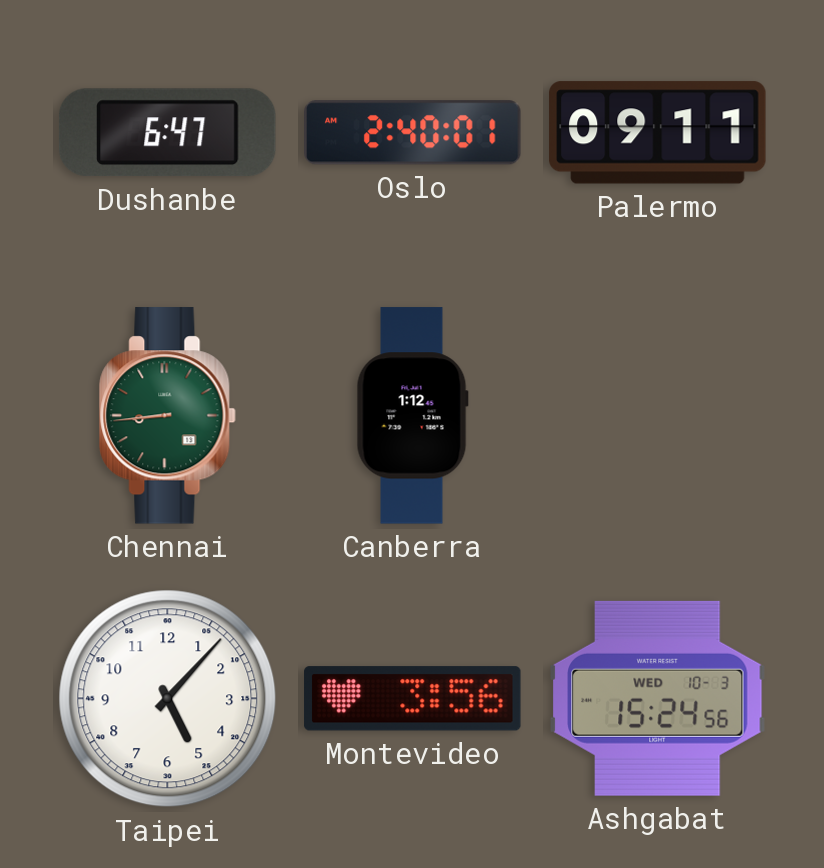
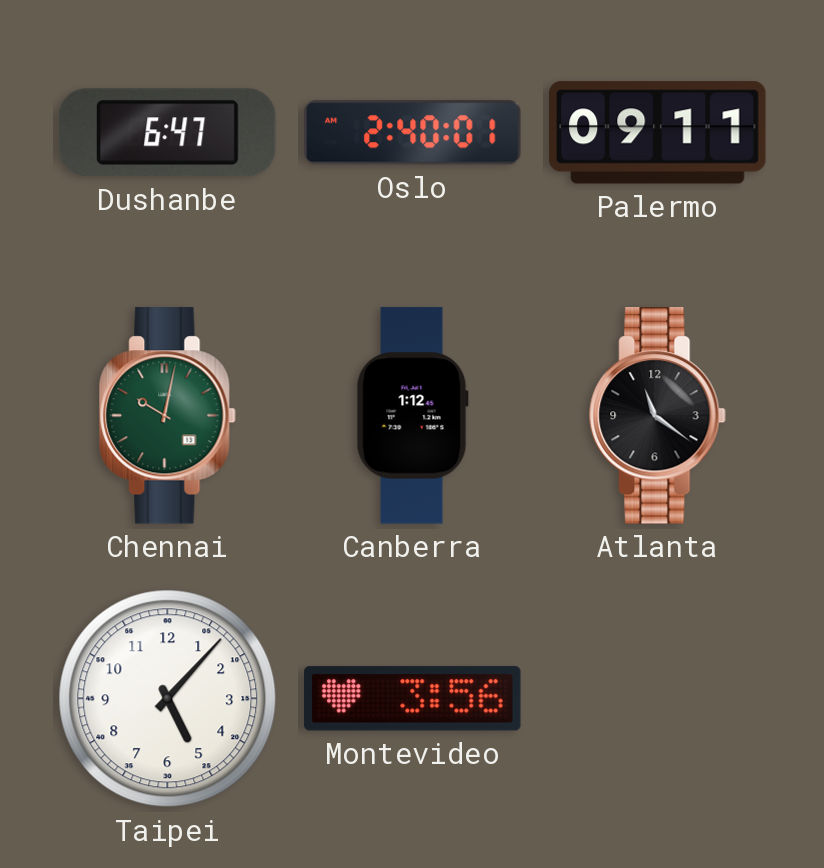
Chennai: 8:44 -> 10:02
Atlanta: none -> 11:21
Ashgabat: 15:24 -> none
